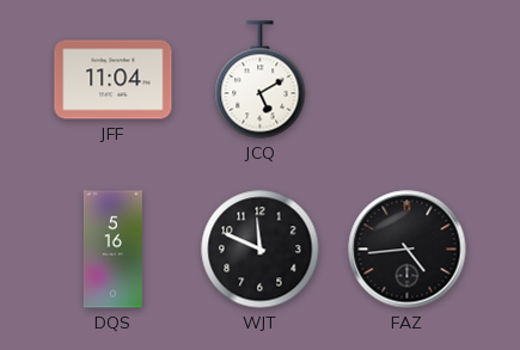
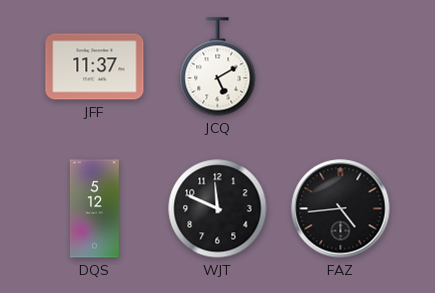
JFF: 11:04 -> 11:37
DQS: 5:16 -> 5:12
